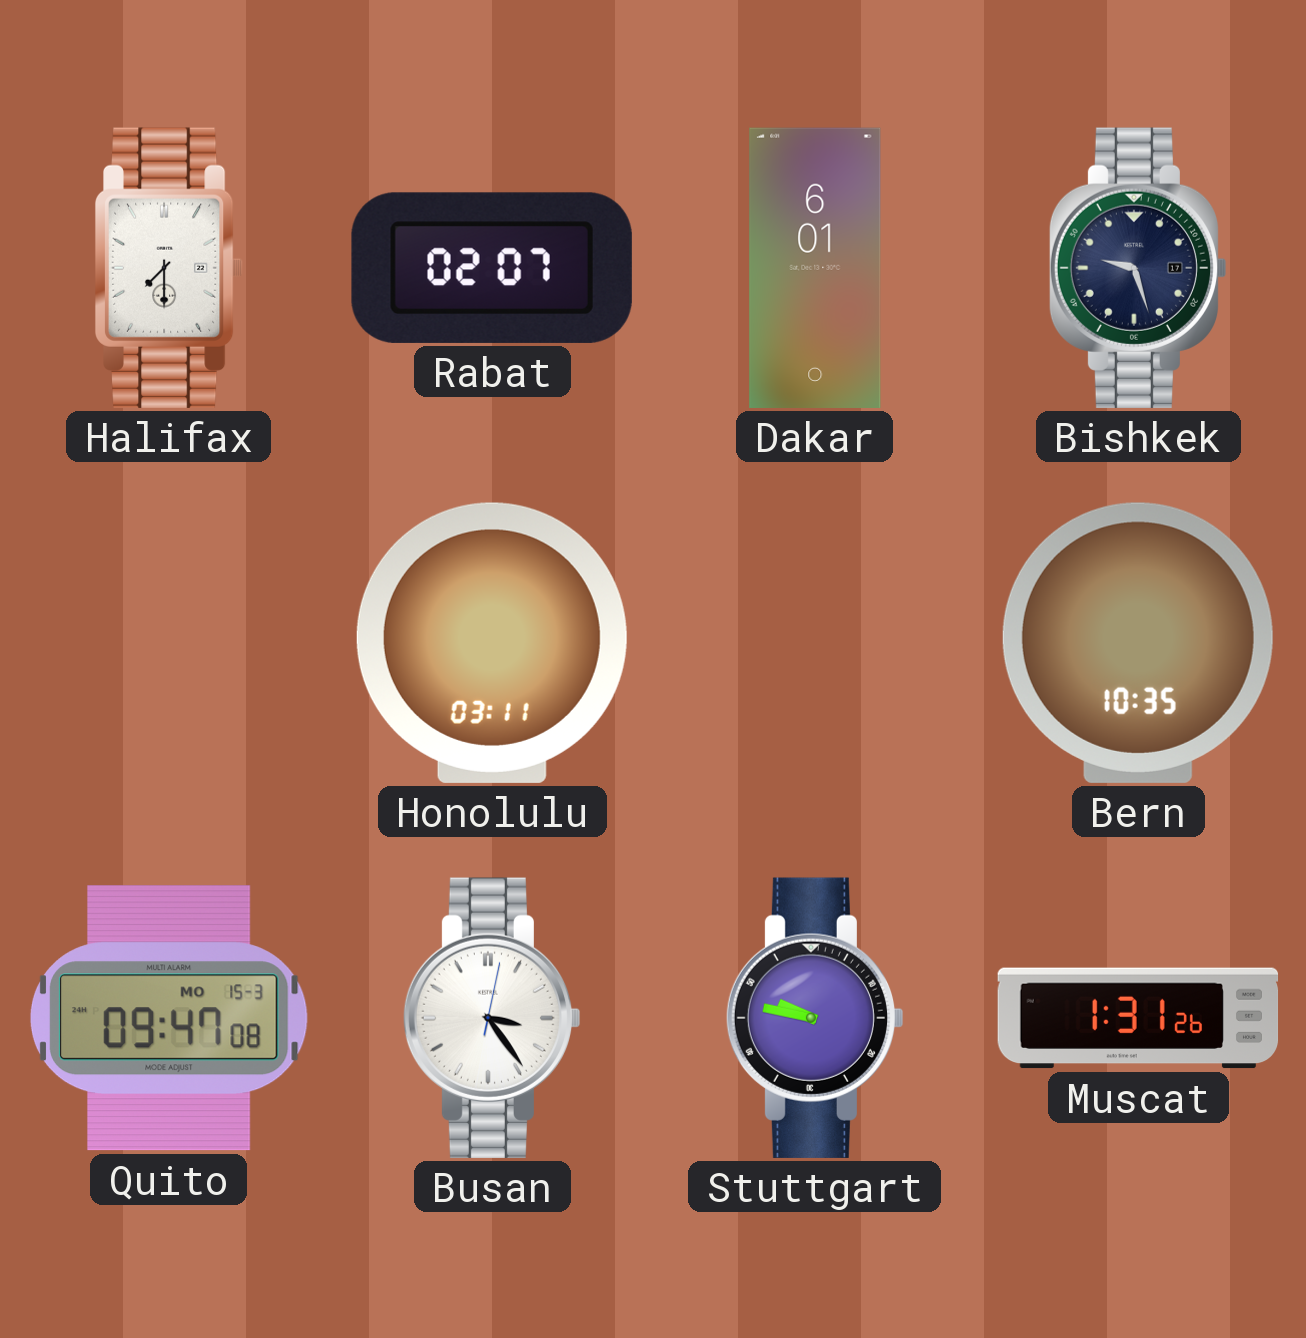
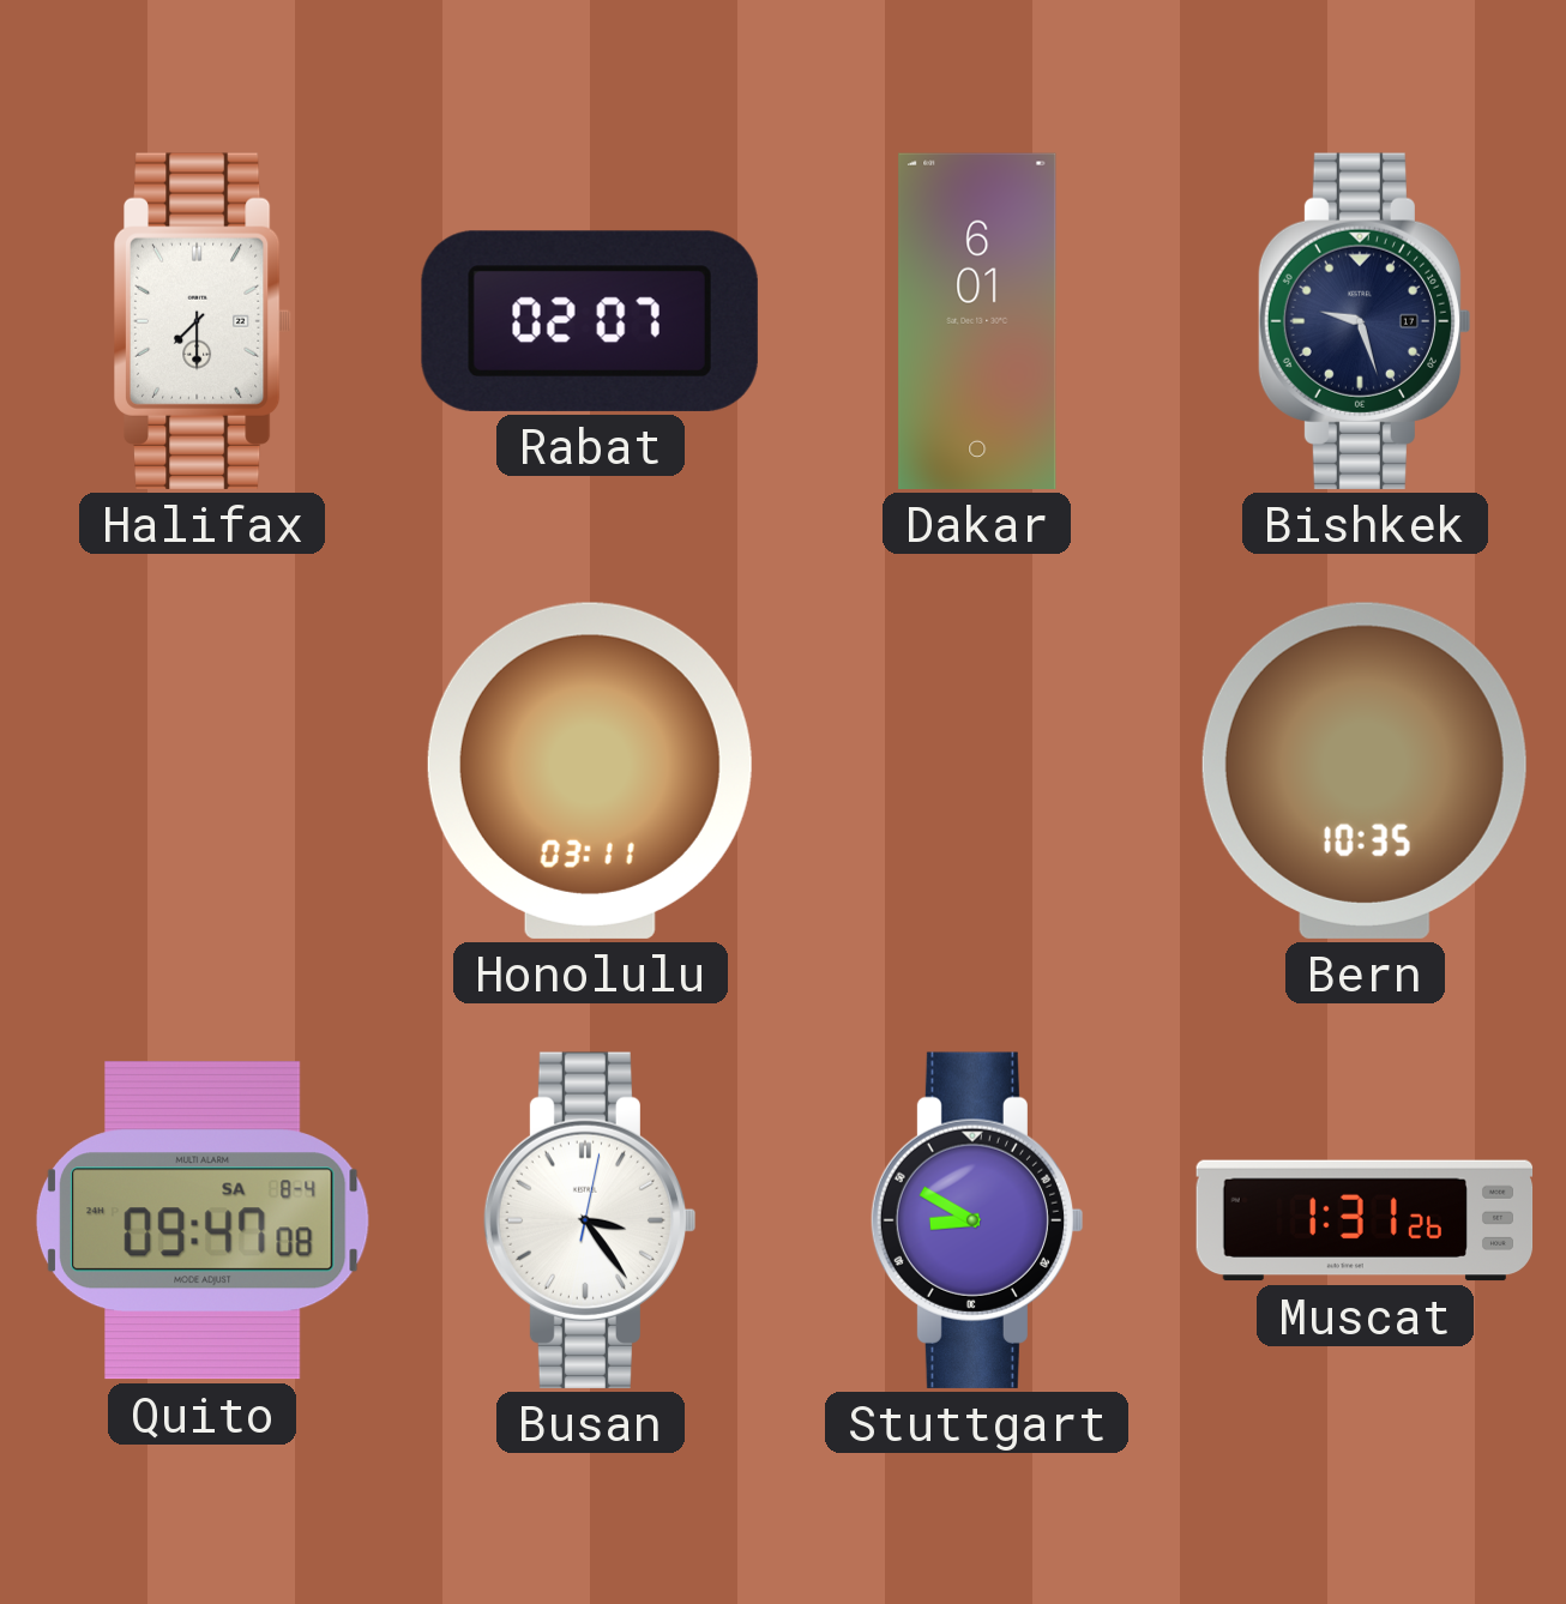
Quito date: MO 15-3 -> SA 8-4
Stuttgart: 9:47 -> 8:50
